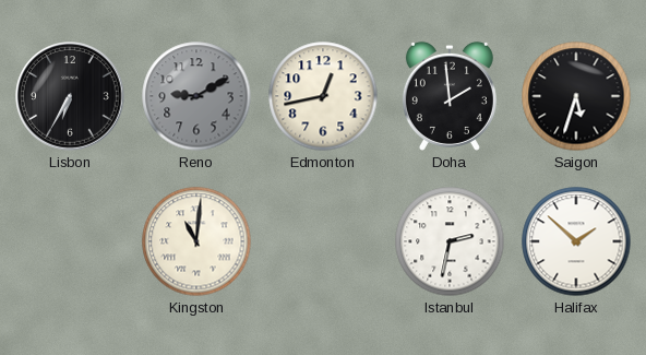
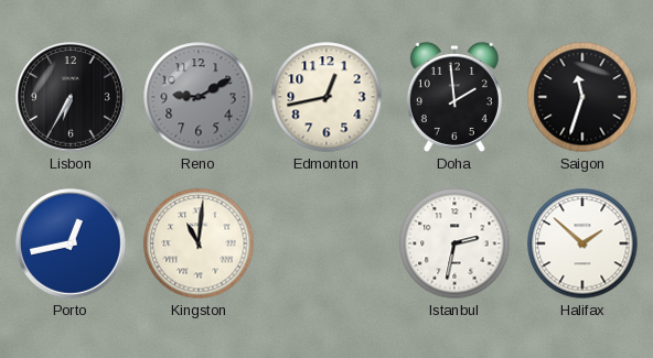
Saigon: 5:33 -> 11:33
Porto: none -> 12:43
